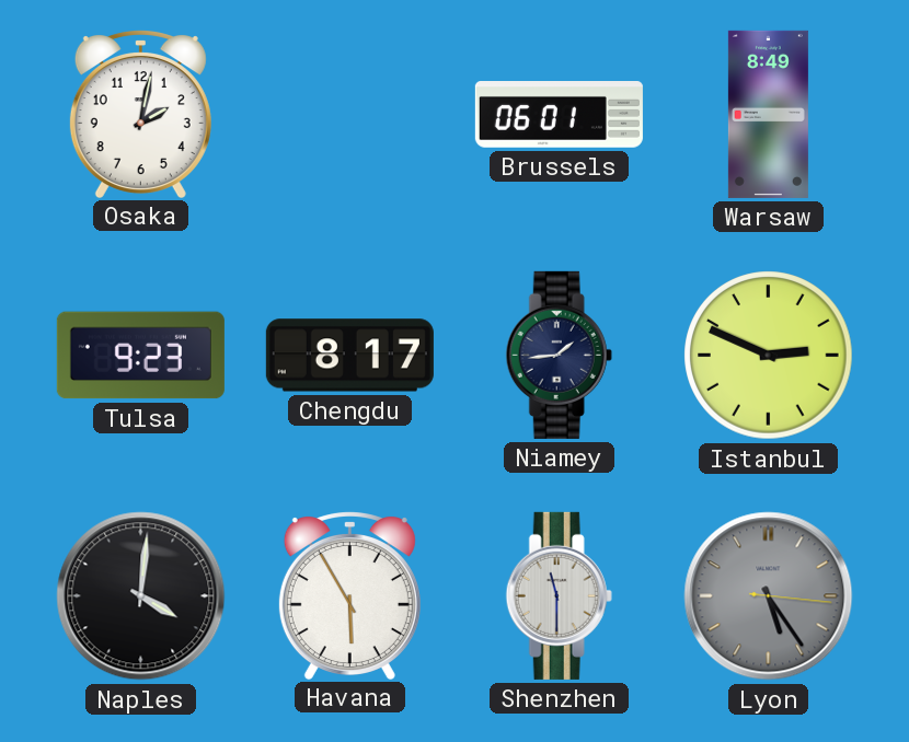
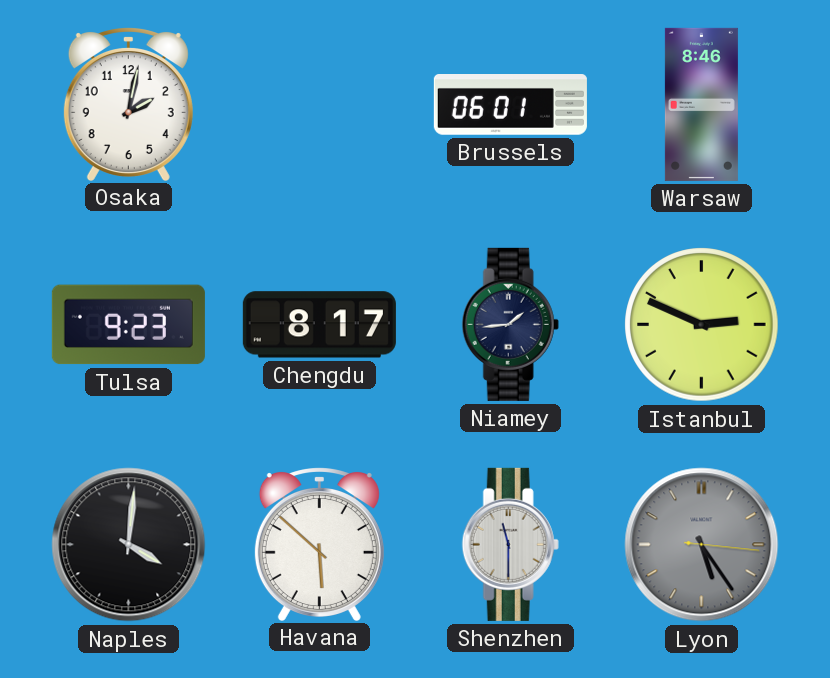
Warsaw: 8:49 -> 8:46
Havana: 5:55 -> 5:52
